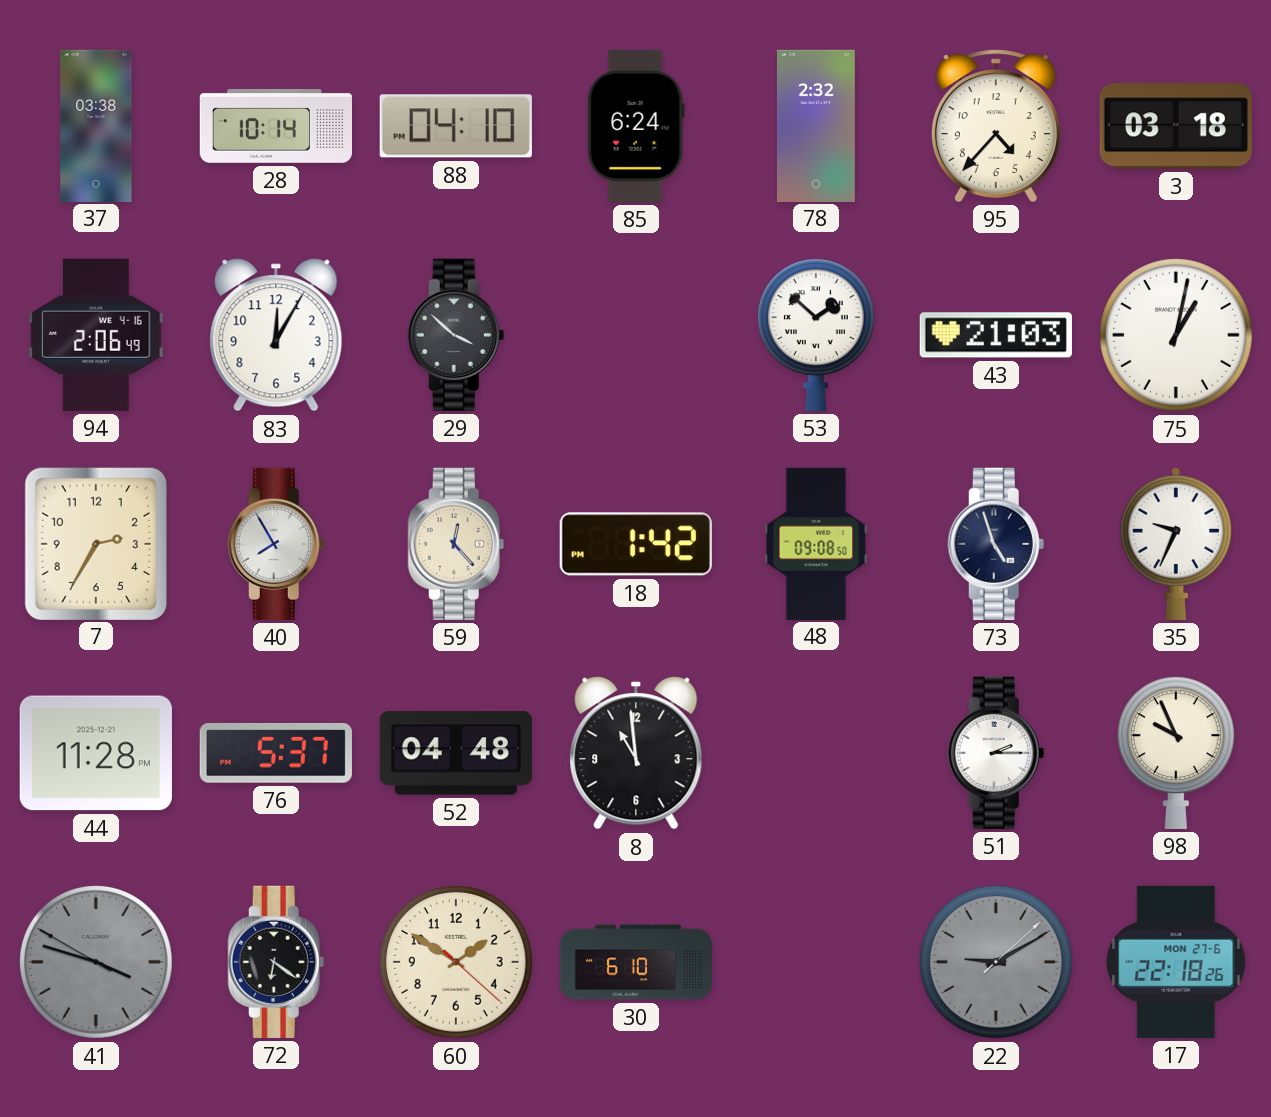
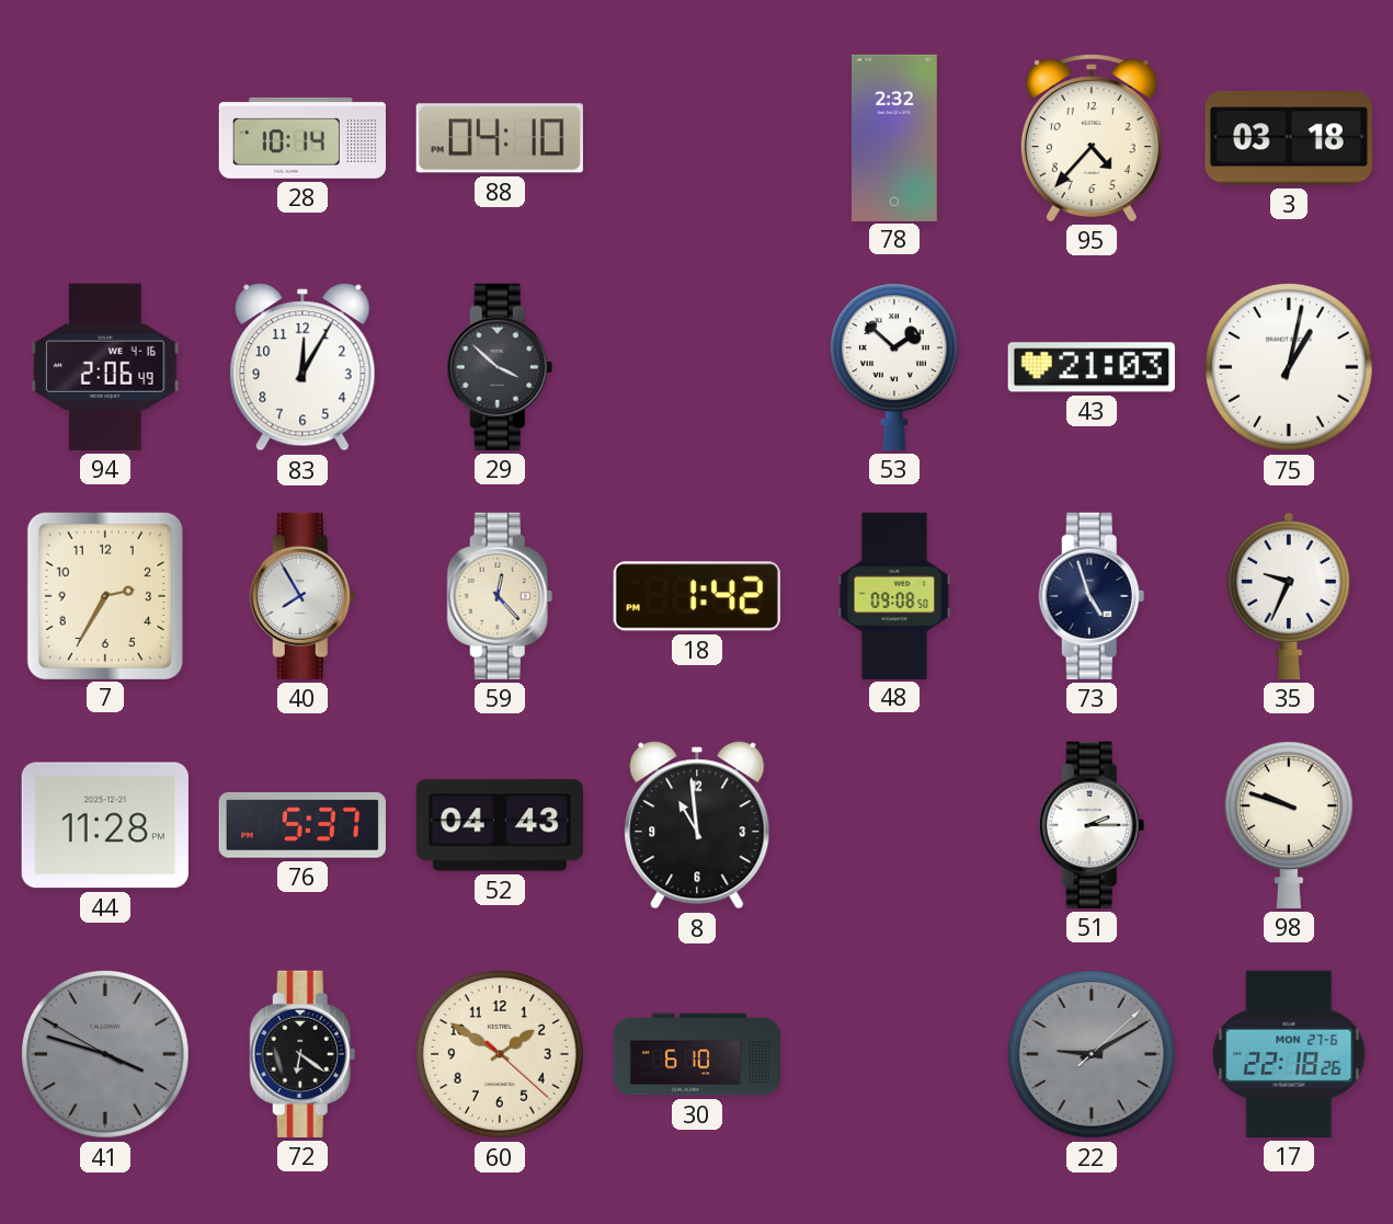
37: 03:38 -> none
85: 6:24 -> none
52: 04:48 -> 04:43
98: 9:56 -> 9:48
